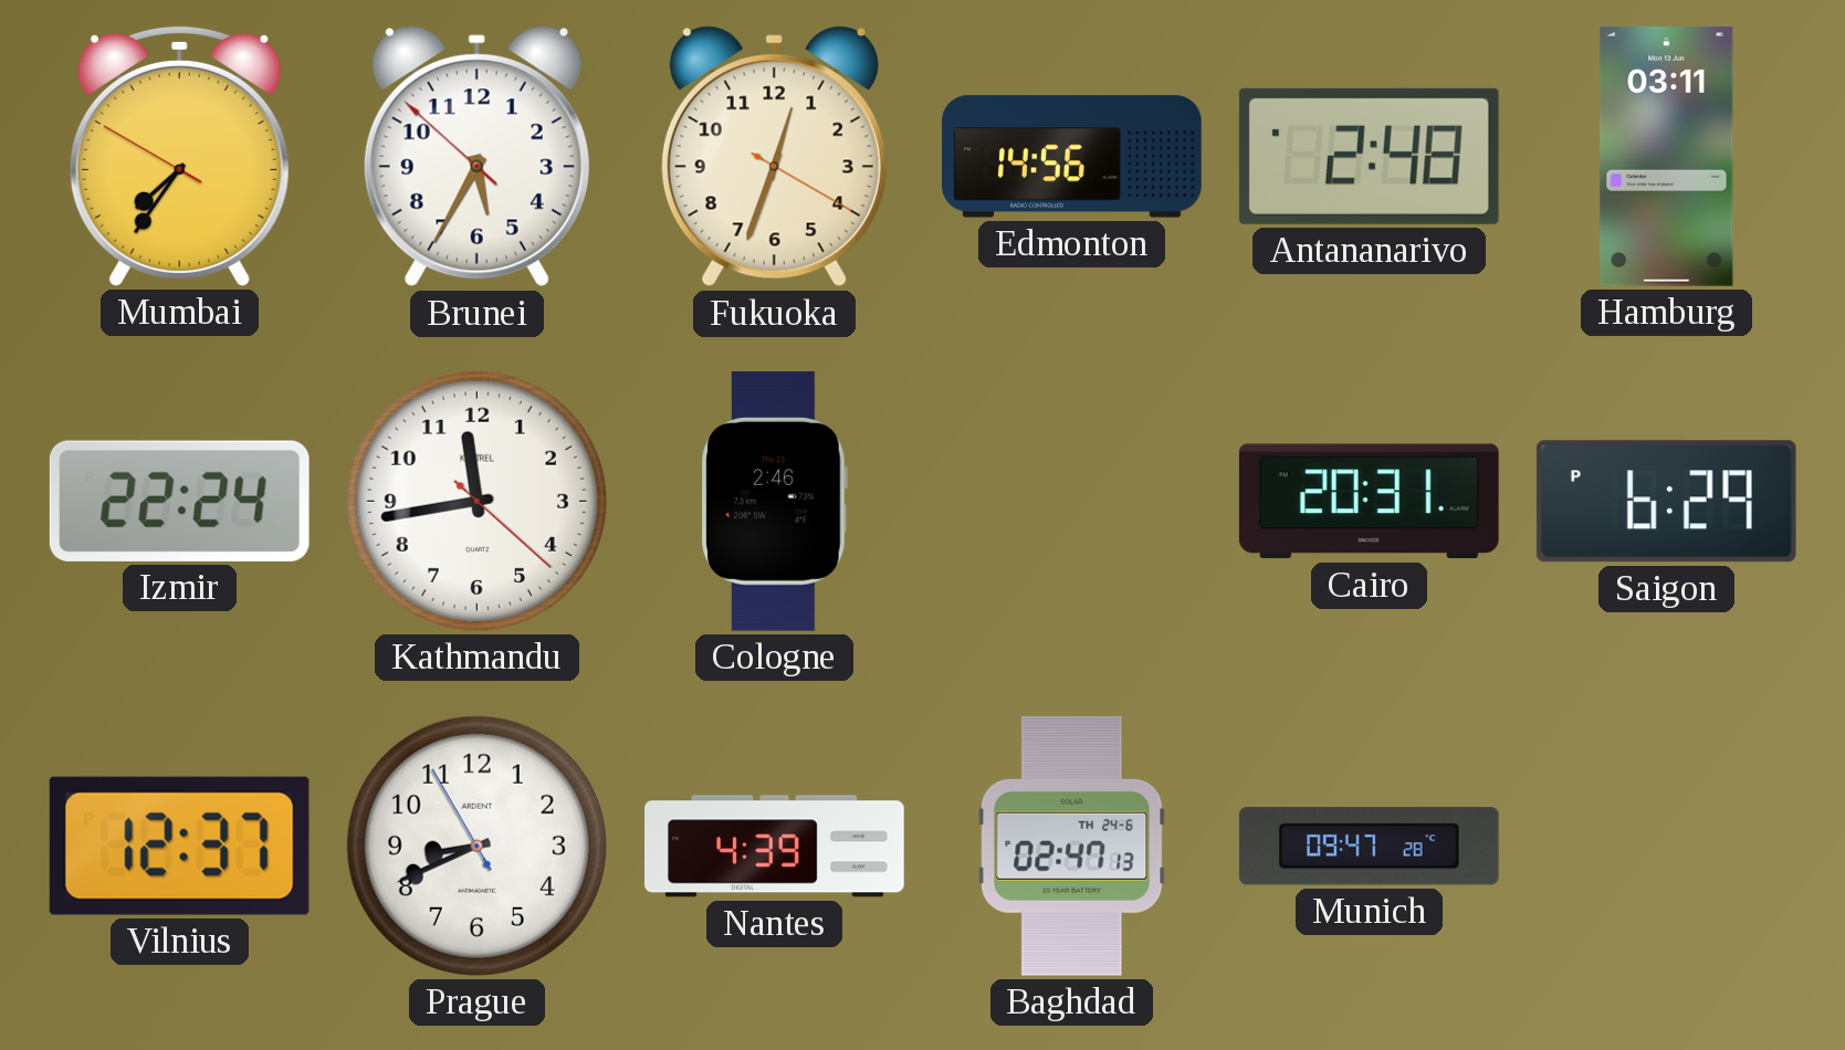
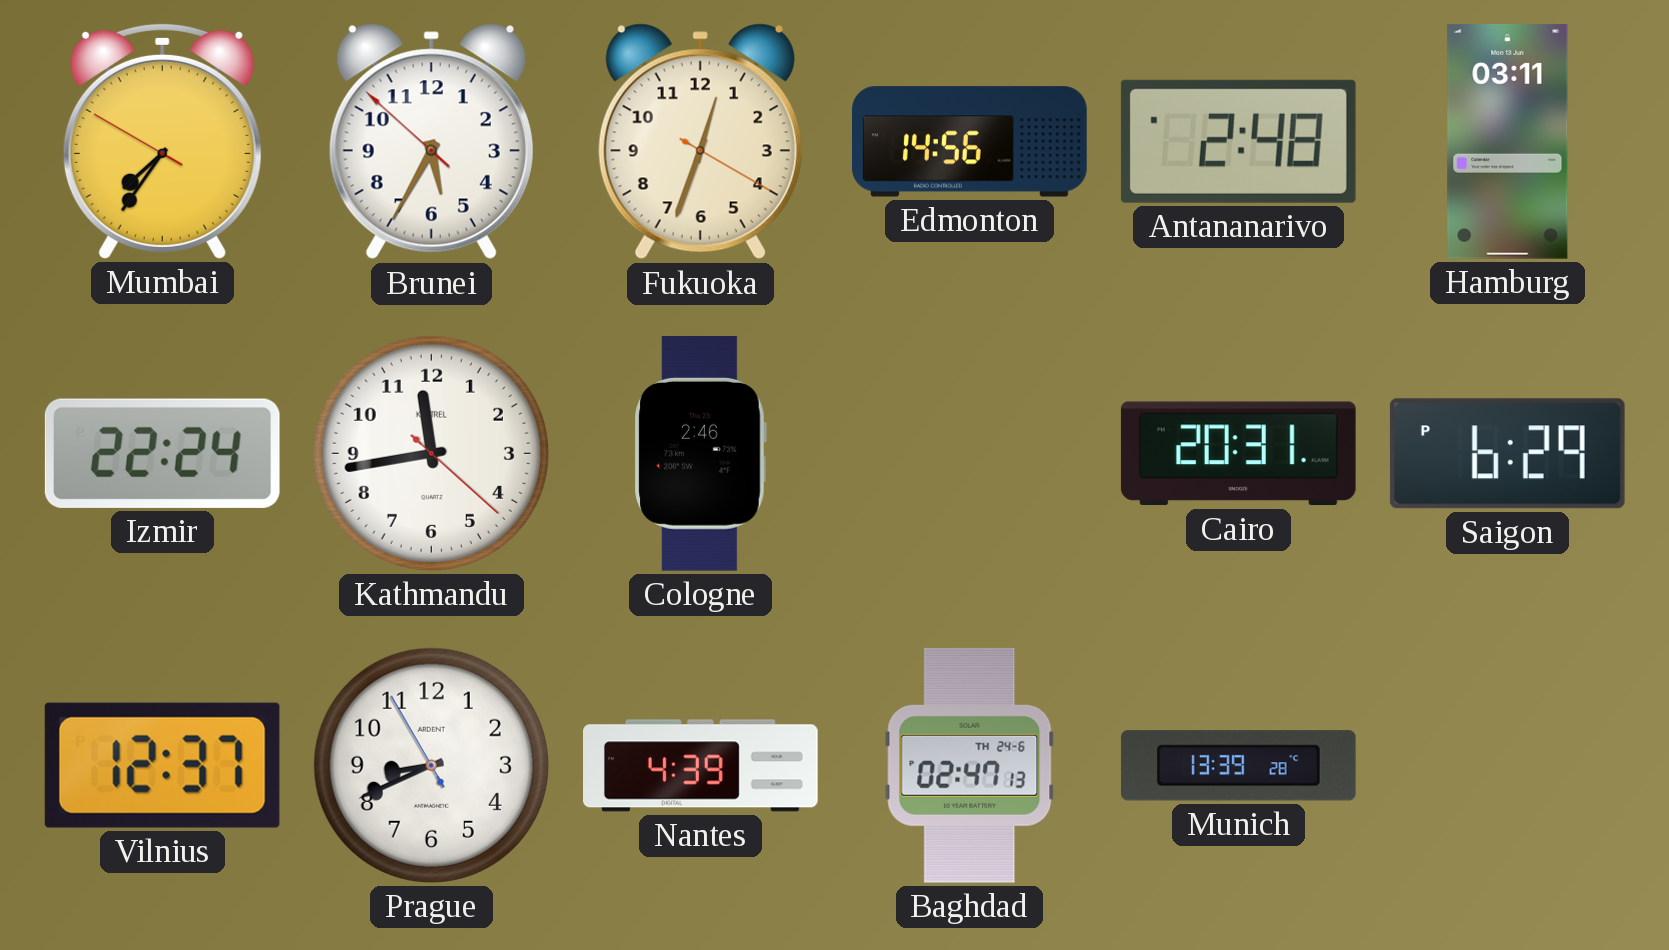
Munich: 09:47 -> 13:39
